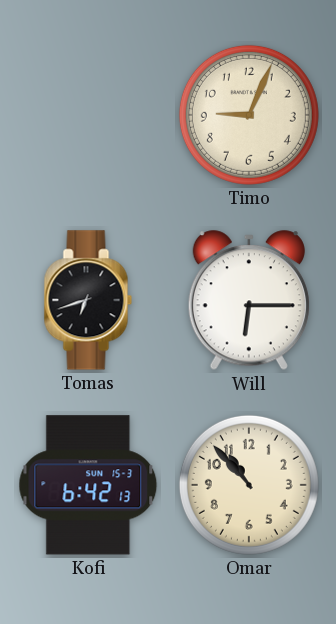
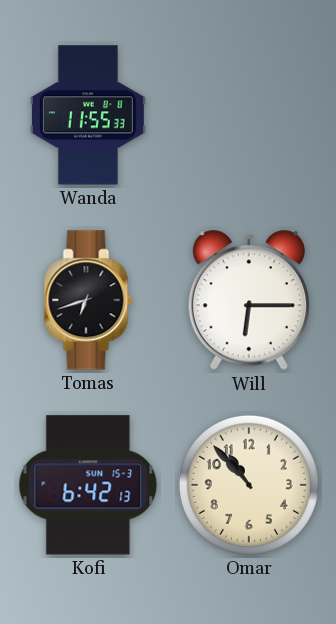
Wanda: none -> 11:55
Timo: 9:04 -> none
